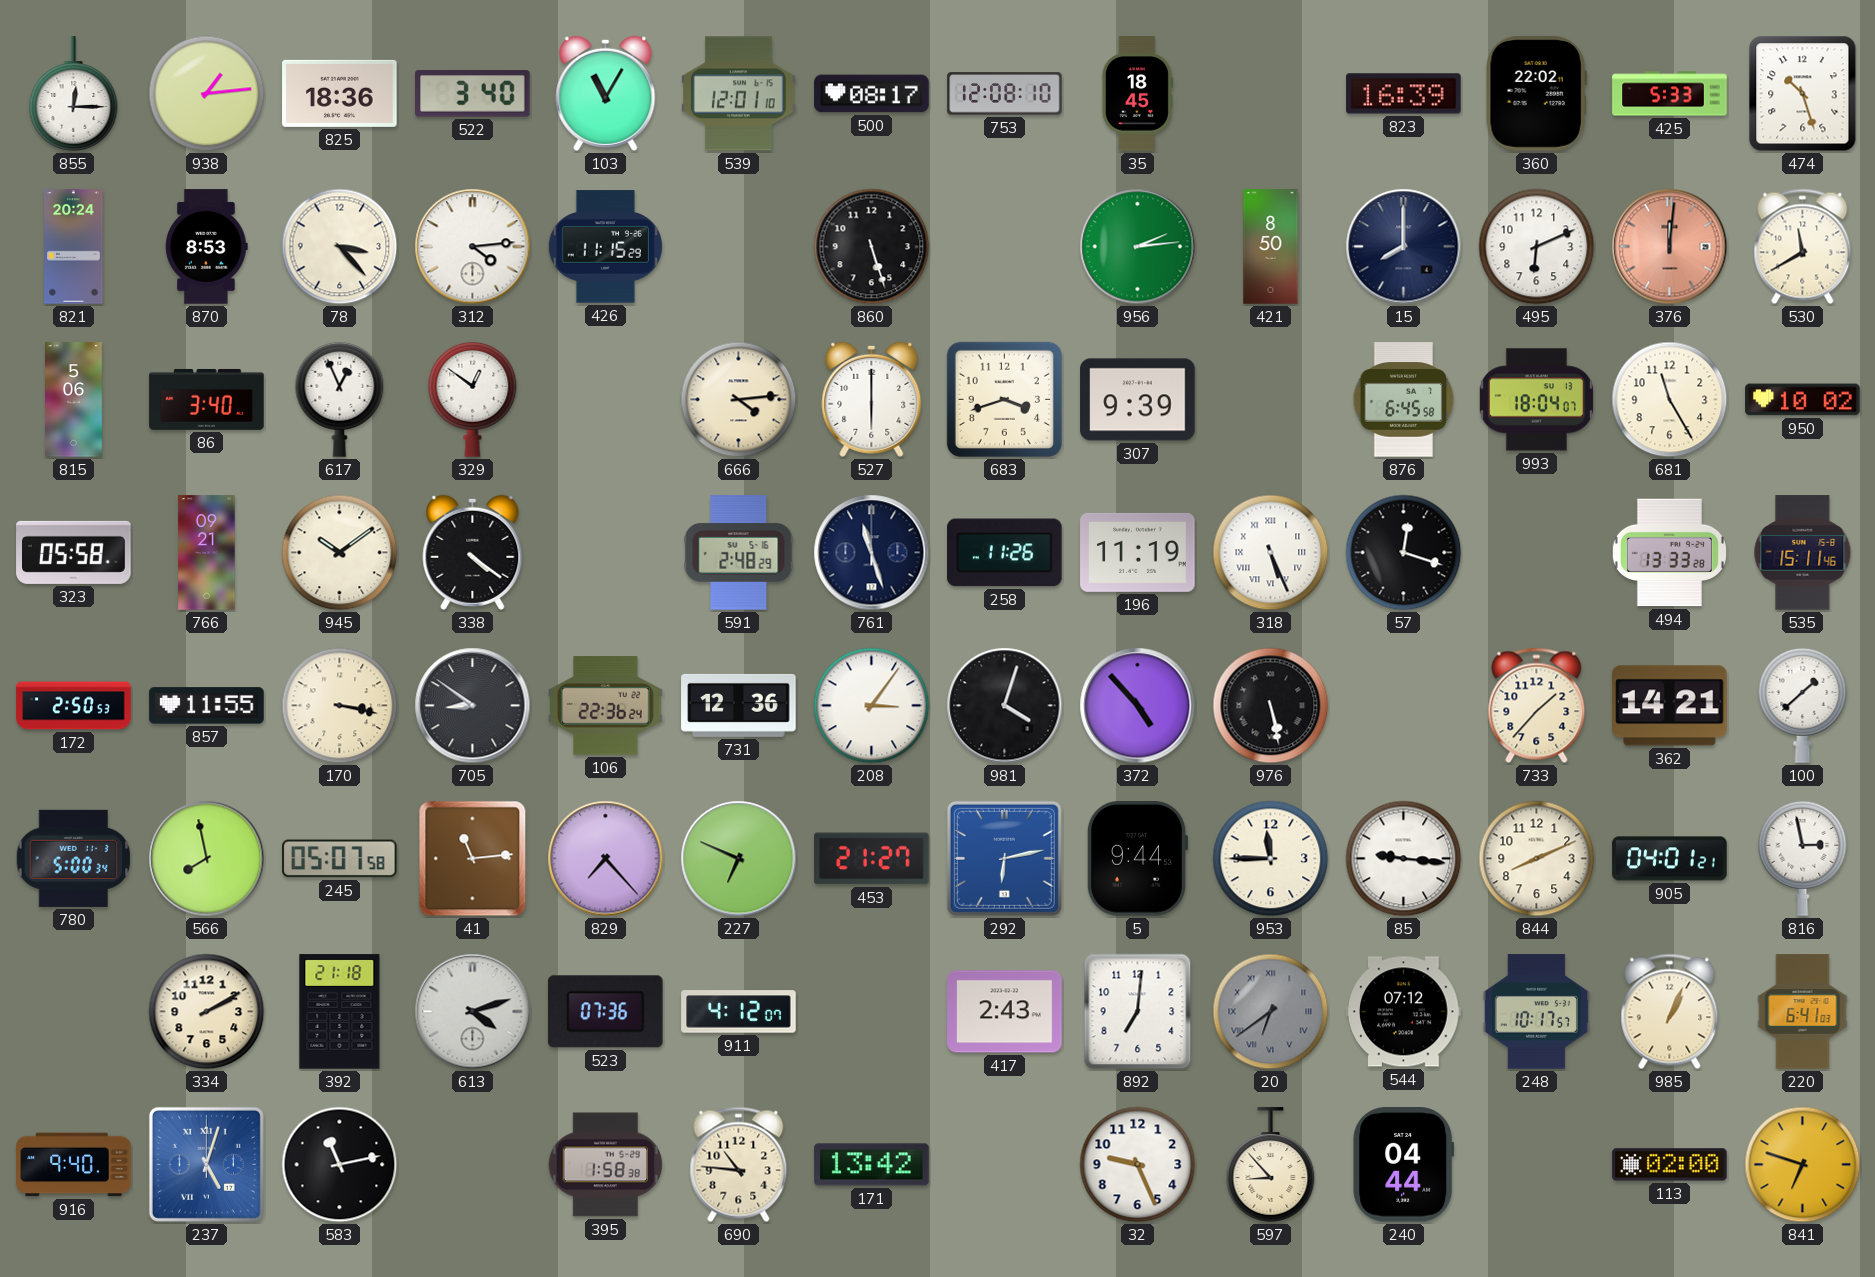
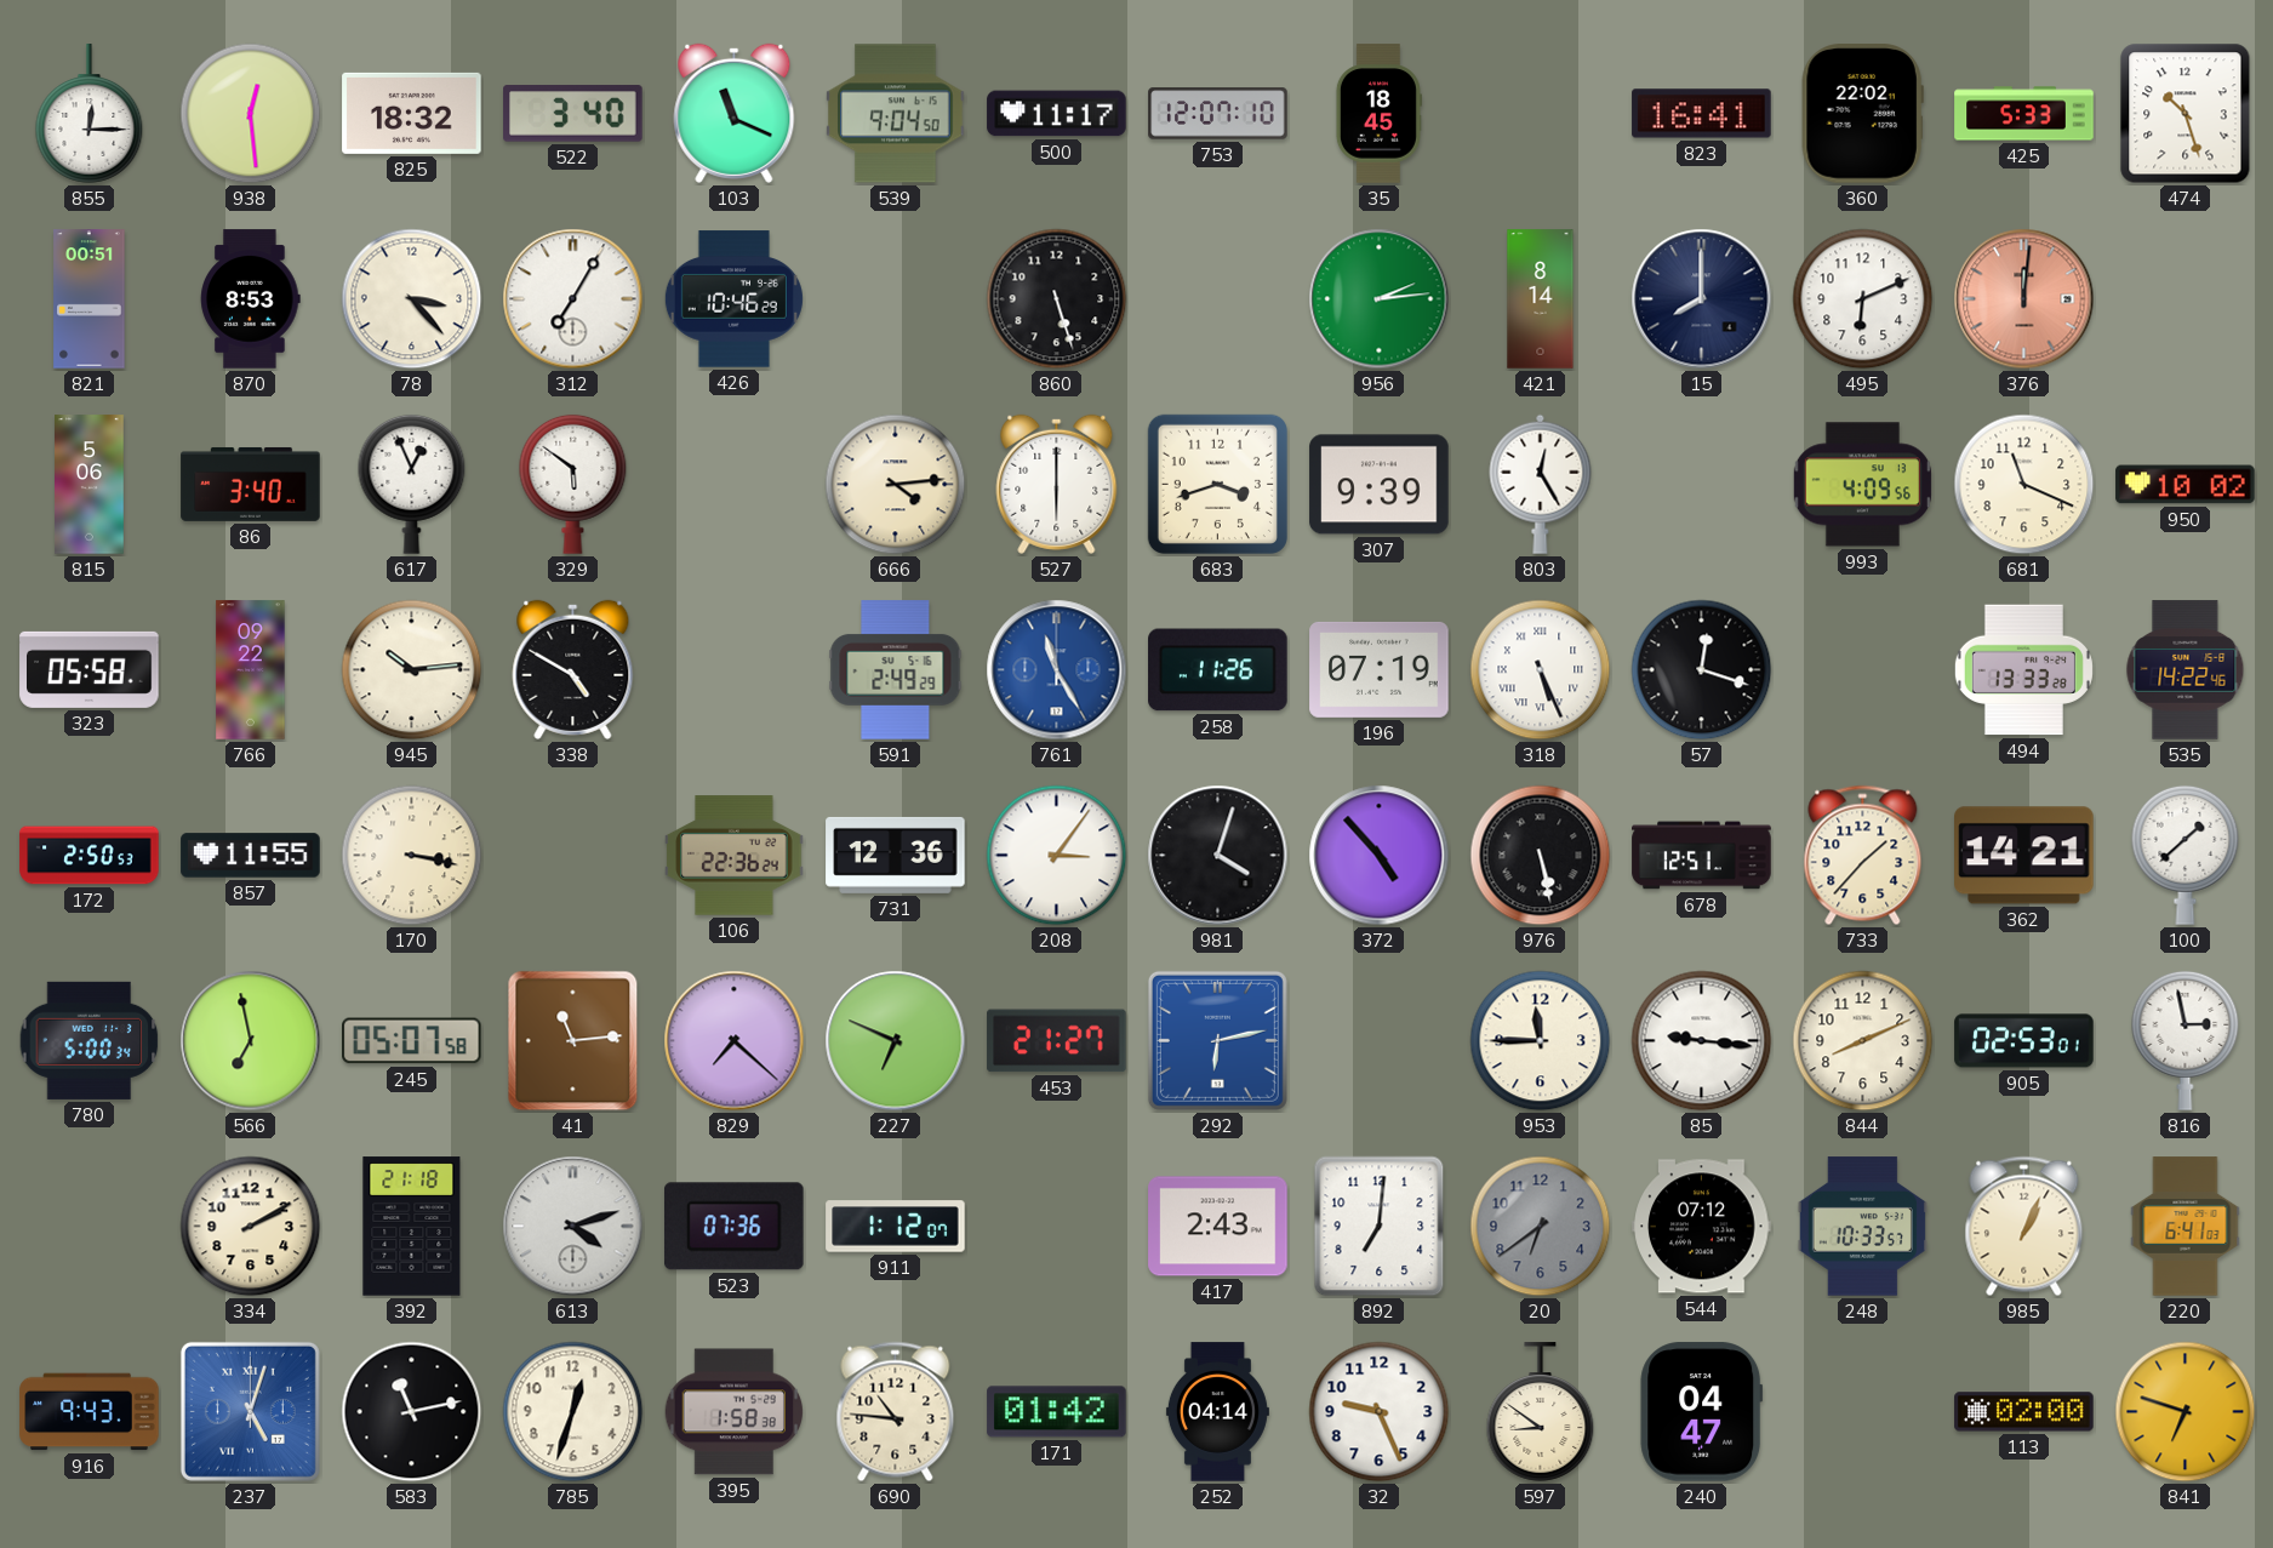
938: 1:14 -> 12:29
825: 18:36 -> 18:32
103: 11:05 -> 11:19
539: 12:01 -> 9:04
500: 08:17 -> 11:17
753: 12:08 -> 12:07
823: 16:39 -> 16:41
821: 20:24 -> 00:51
312: 4:14 -> 7:05
426: 11:15 -> 10:46
421: 8:50 -> 8:14
530: 11:40 -> none
329: 12:51 -> 5:51
803: none -> 12:25
876: 6:45 -> none
993: 18:04 -> 4:09
681: 11:25 -> 11:19
766: 09:21 -> 09:22
945: 10:09 -> 10:14
338: 4:21 -> 4:50
591: 2:48 -> 2:49
761: 11:27 -> 11:25
761 dial: navy -> blue
196: 11:19 -> 07:19
535: 15:11 -> 14:22
705: 8:51 -> none
678: none -> 12:51
566: 7:58 -> 6:58
829: 7:23 -> 7:22
5: 9:44 -> none
905: 04:01 -> 02:53
911: 4:12 -> 1:12
20 numerals: Roman -> Arabic
248: 10:17 -> 10:33
916: 9:40 -> 9:43
785: none -> 12:33
171: 13:42 -> 01:42
252: none -> 04:14
597: 8:53 -> 8:51
240: 04:44 -> 04:47
